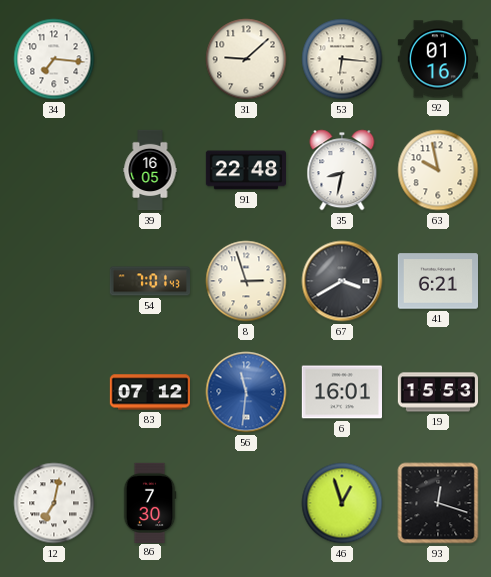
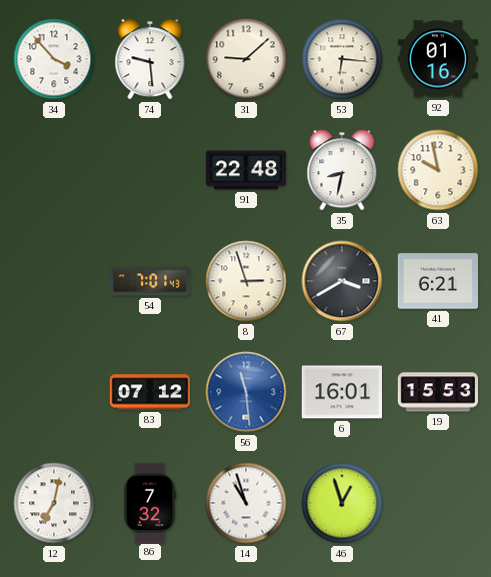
34: 7:16 -> 3:53
74: none -> 9:29
39: 16:05 -> none
56: 11:31 -> 11:29
86: 7:30 -> 7:32
14: none -> 10:57
93: 12:18 -> none
